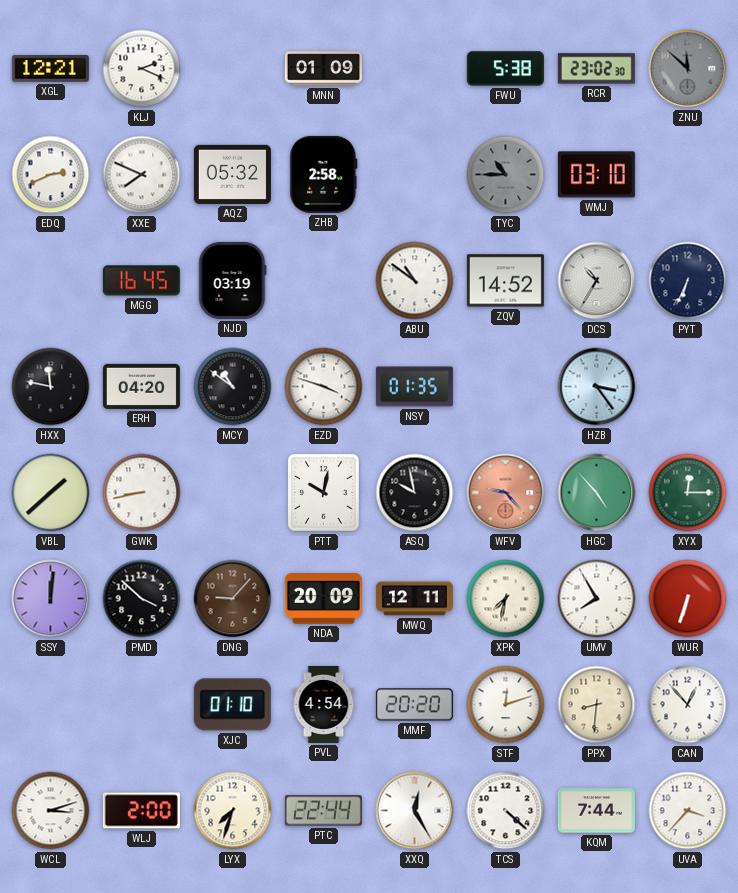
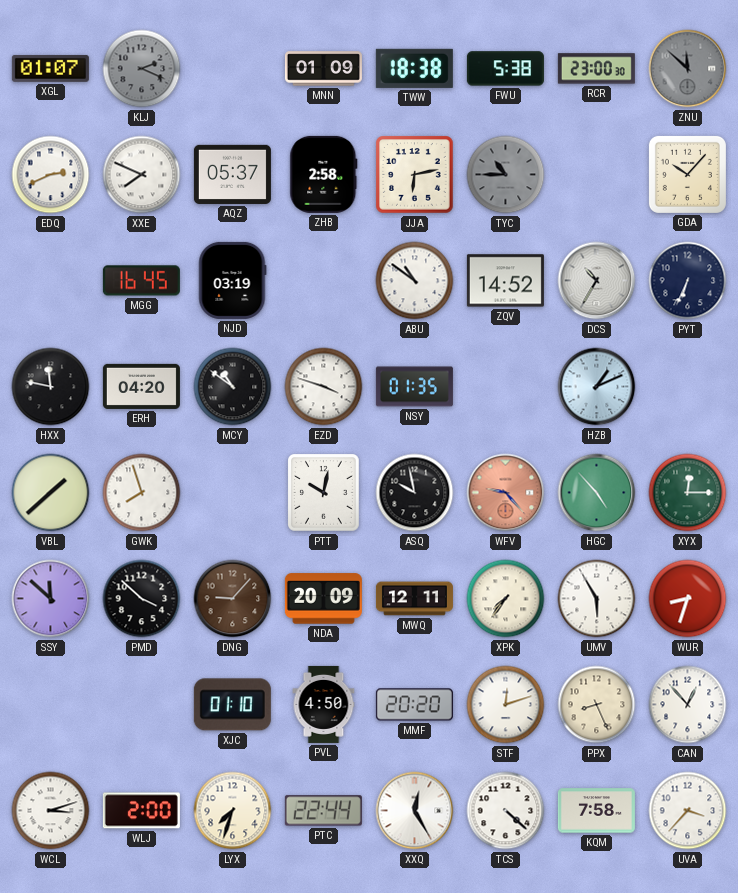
XGL: 12:21 -> 01:07
KLJ dial: white -> grey
TWW: none -> 18:38
RCR: 23:02 -> 23:00
AQZ: 05:32 -> 05:37
JJA: none -> 6:13
WMJ: 03:10 -> none
GDA: none -> 10:07
HZB: 3:24 -> 1:11
GWK: 8:43 -> 7:57
SSY: 12:01 -> 11:52
XPK: 7:32 -> 7:36
UMV: 7:55 -> 5:55
WUR: 6:33 -> 8:33
PVL: 4:54 -> 4:50
PPX: 8:31 -> 8:26
KQM: 7:44 -> 7:58
